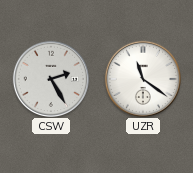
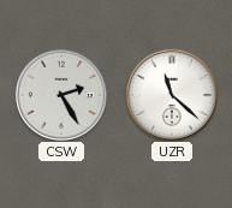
UZR: 11:21 -> 11:22
